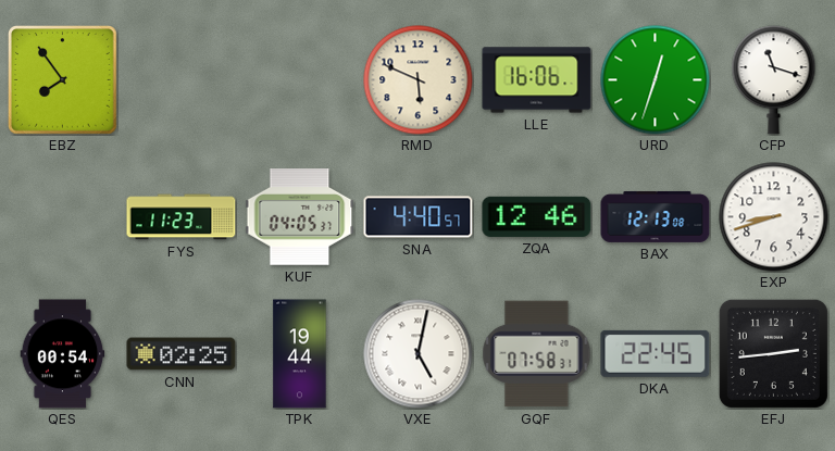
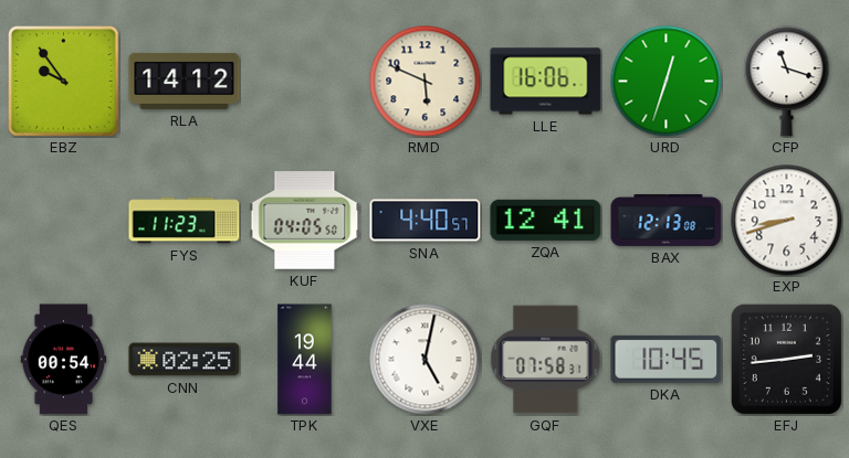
EBZ: 7:54 -> 9:54
RLA: none -> 14:12
KUF: 04:05:37 -> 04:05:50
ZQA: 12:46 -> 12:41
DKA: 22:45 -> 10:45
